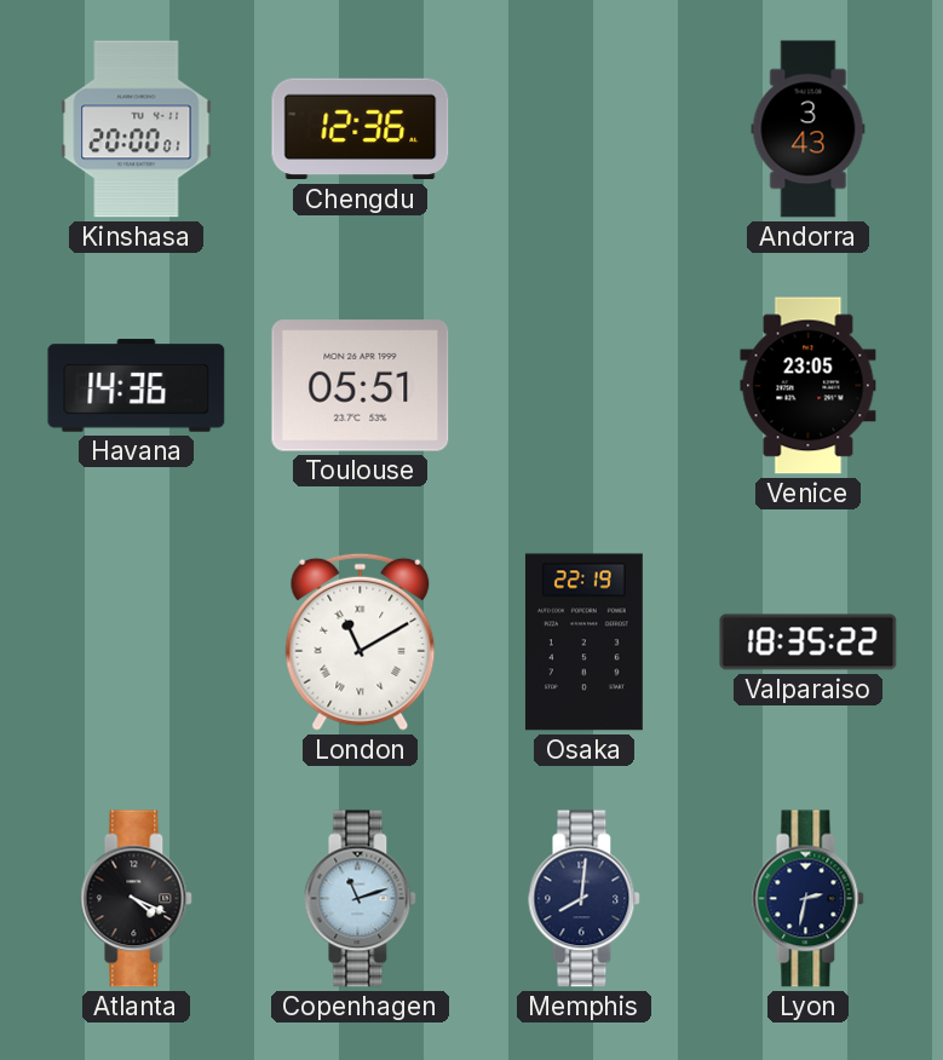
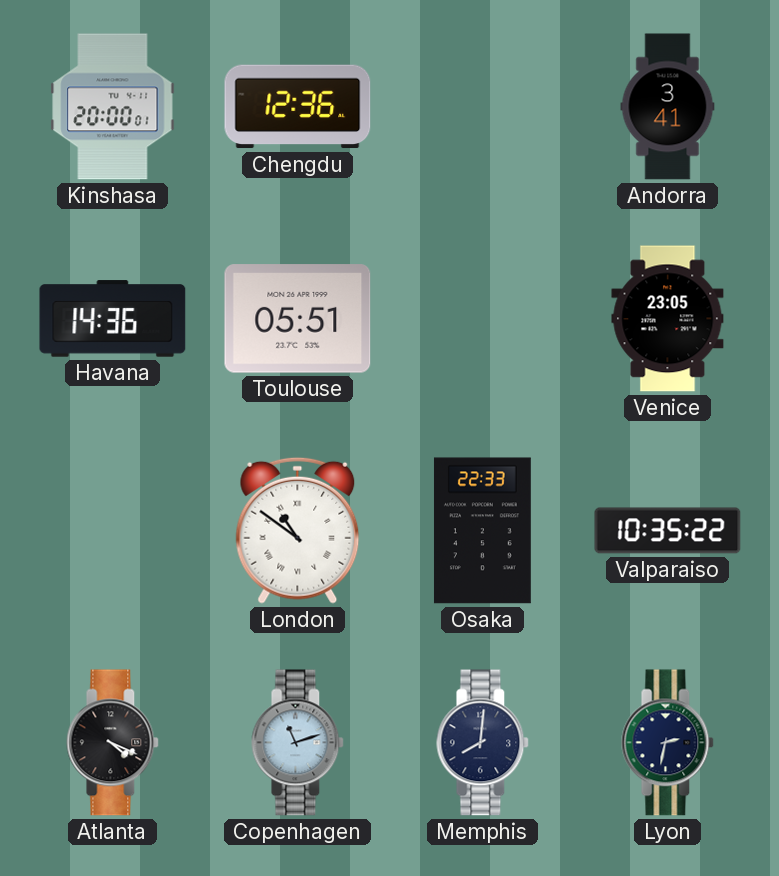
Andorra: 3:43 -> 3:41
London: 11:10 -> 10:51
Osaka: 22:19 -> 22:33
Valparaiso: 18:35 -> 10:35
